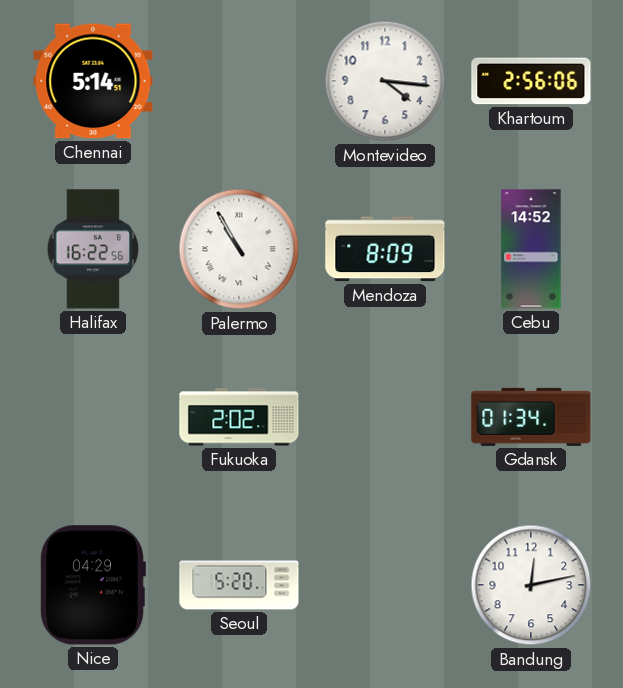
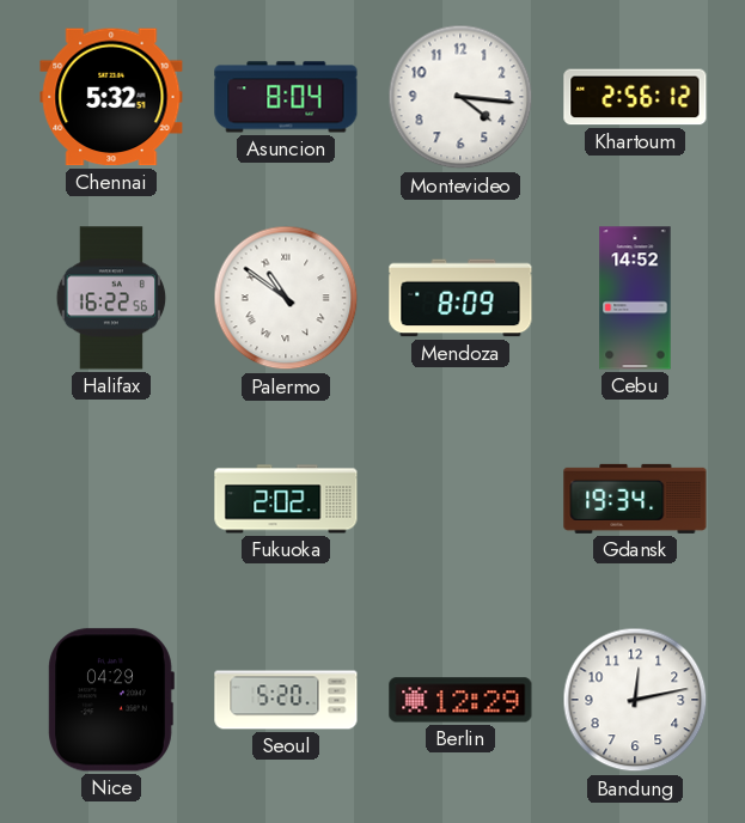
Chennai: 5:14 -> 5:32
Asuncion: none -> 8:04
Khartoum: 2:56:06 -> 2:56:12
Palermo: 10:55 -> 10:51
Gdansk: 01:34 -> 19:34
Berlin: none -> 12:29
